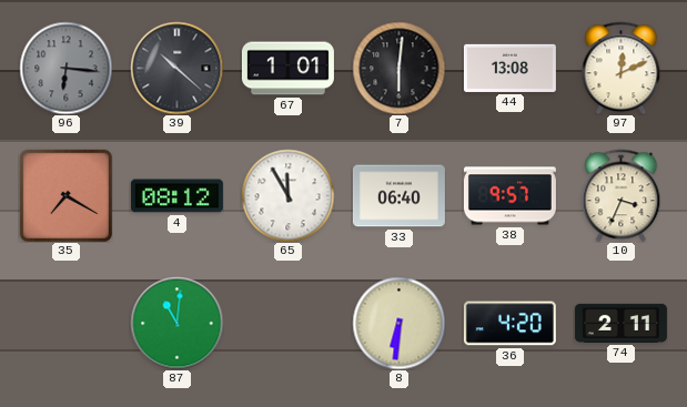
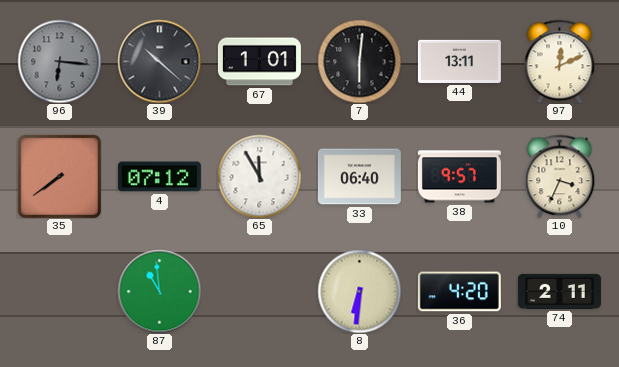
44: 13:08 -> 13:11
35: 7:20 -> 7:39
4: 08:12 -> 07:12
87: 11:01 -> 10:59
